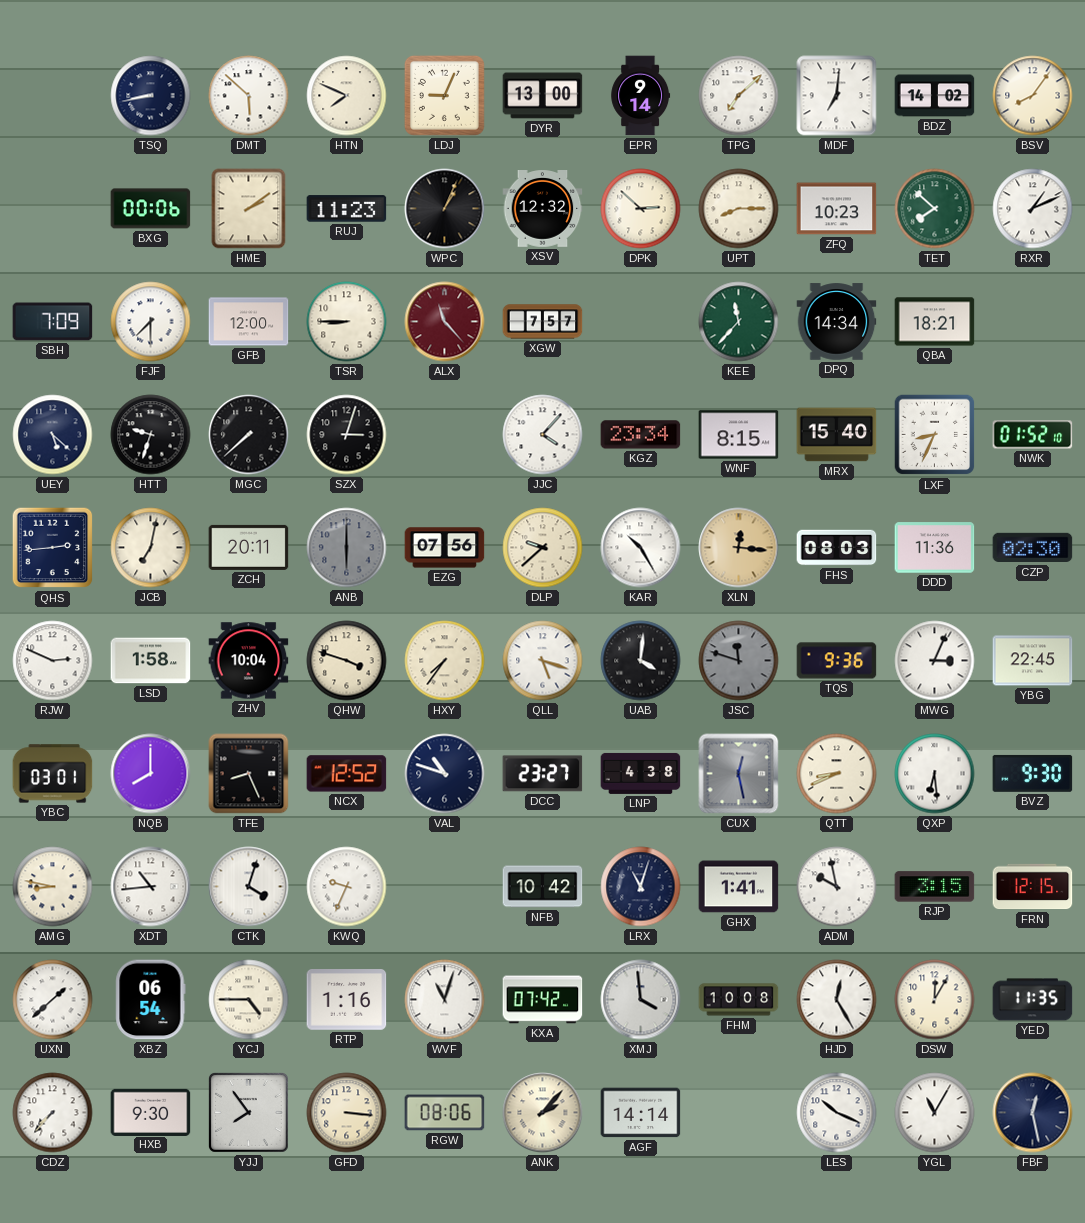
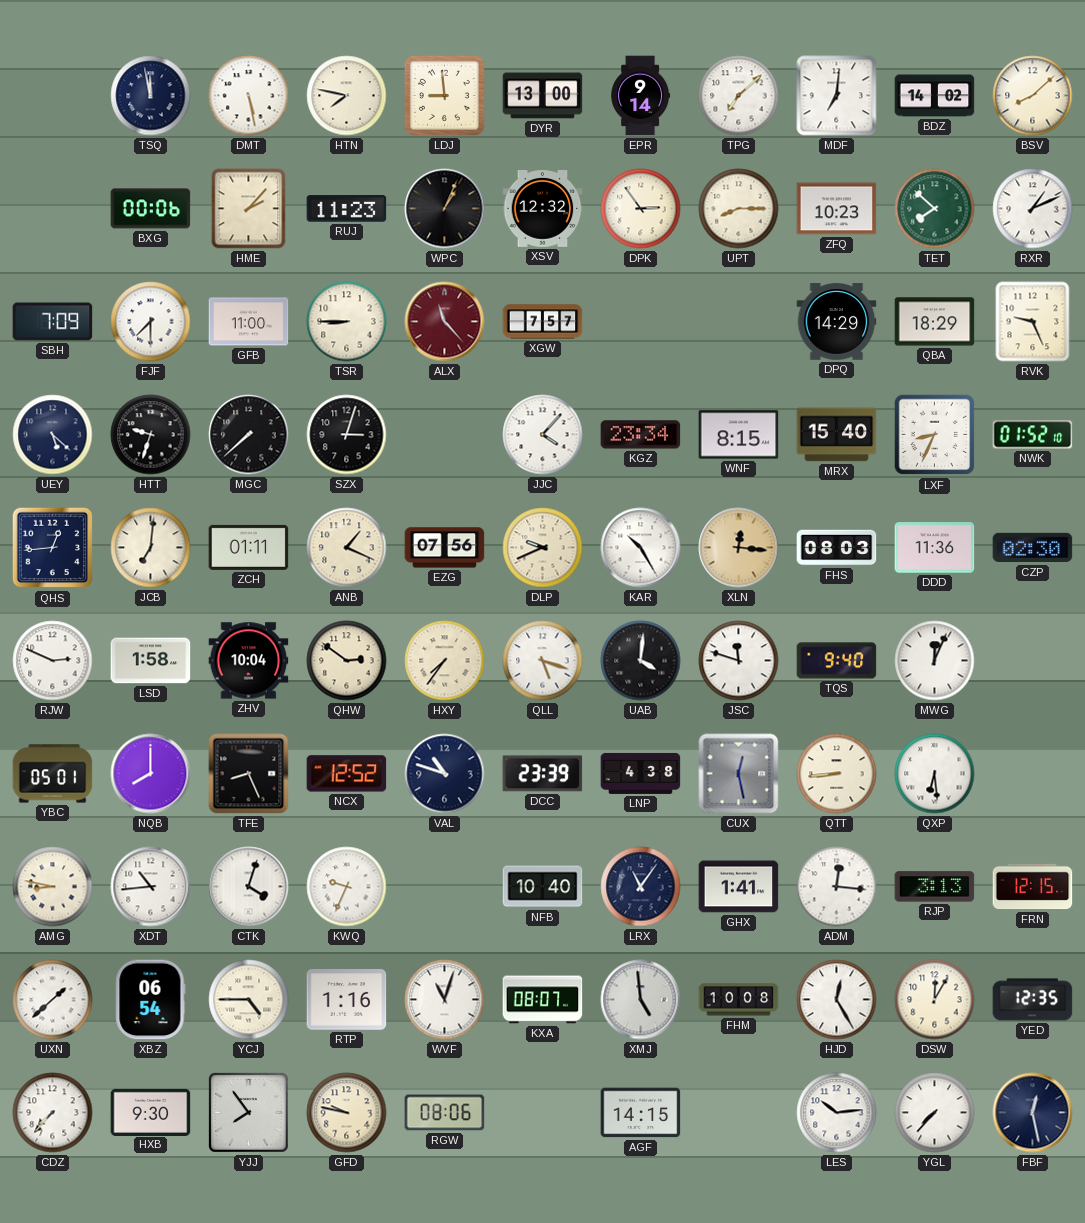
TSQ: 8:43 -> 11:58
DMT: 5:52 -> 5:28
HTN: 7:49 -> 7:47
LDJ: 9:04 -> 8:59
BSV: 8:06 -> 8:08
HME: 2:09 -> 2:07
DPK: 2:52 -> 2:54
GFB: 12:00 -> 11:00
KEE: 11:37 -> none
DPQ: 14:34 -> 14:29
QBA: 18:21 -> 18:29
RVK: none -> 9:26
QHS: 2:44 -> 12:44
JCB: 7:02 -> 7:01
ZCH: 20:11 -> 01:11
ANB: 6:00 -> 1:19
ANB dial: grey -> cream
DLP: 9:38 -> 9:41
QHW: 3:48 -> 2:51
JSC dial: grey -> white
TQS: 9:36 -> 9:40
MWG: 3:04 -> 12:04
YBG: 22:45 -> none
YBC: 03:01 -> 05:01
DCC: 23:27 -> 23:39
QTT: 8:41 -> 8:44
BVZ: 9:30 -> none
NFB: 10:42 -> 10:40
LRX: 11:03 -> 11:06
ADM: 9:58 -> 12:16
RJP: 3:15 -> 3:13
KXA: 07:42 -> 08:07
XMJ: 3:59 -> 4:59
YED: 11:35 -> 12:35
GFD: 3:16 -> 9:47
ANK: 2:07 -> none
AGF: 14:14 -> 14:15
LES: 10:19 -> 10:14
YGL: 11:05 -> 7:37
